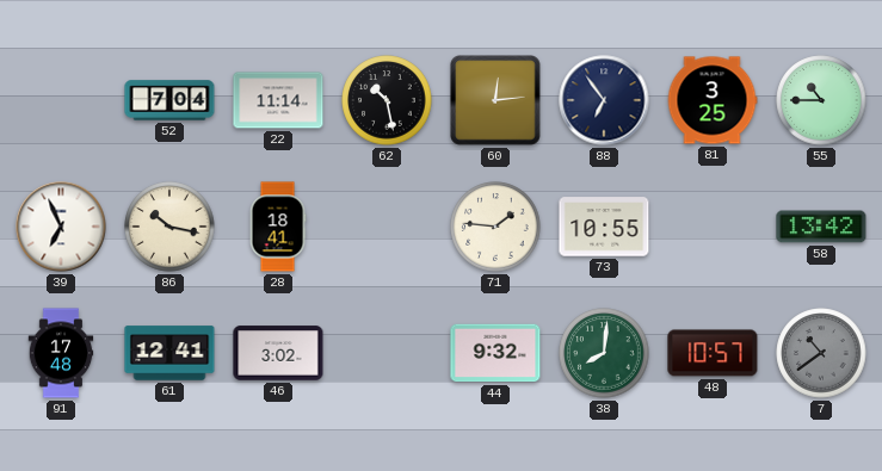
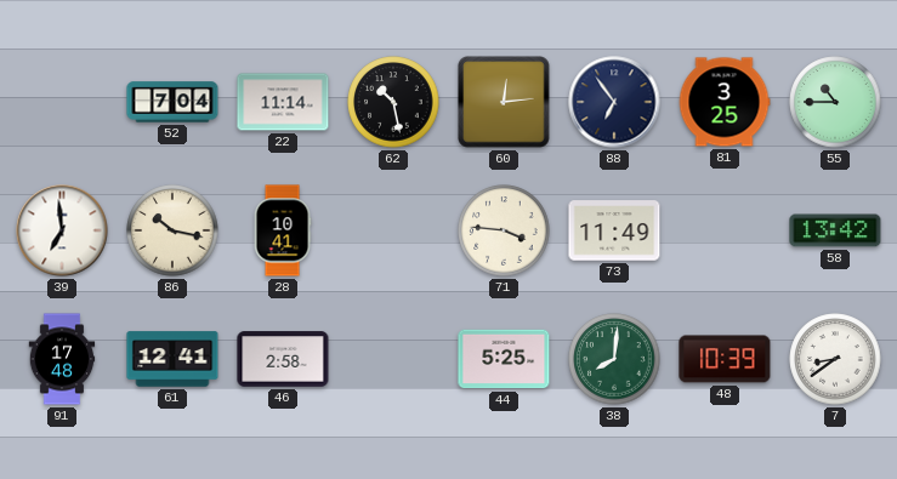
39: 6:56 -> 6:59
28: 18:41 -> 10:41
71: 1:46 -> 3:46
73: 10:55 -> 11:49
46: 3:02 -> 2:58
44: 9:32 -> 5:25
48: 10:57 -> 10:39
7: 10:39 -> 8:39
7 dial: grey -> white
